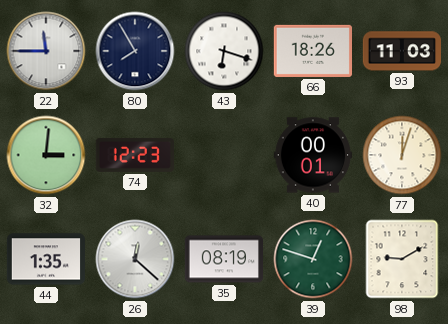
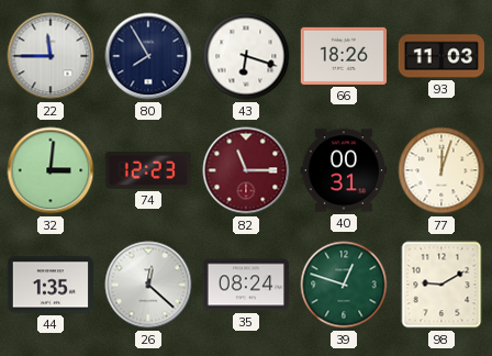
82: none -> 11:15
40: 00:01 -> 00:31
35: 08:19 -> 08:24
